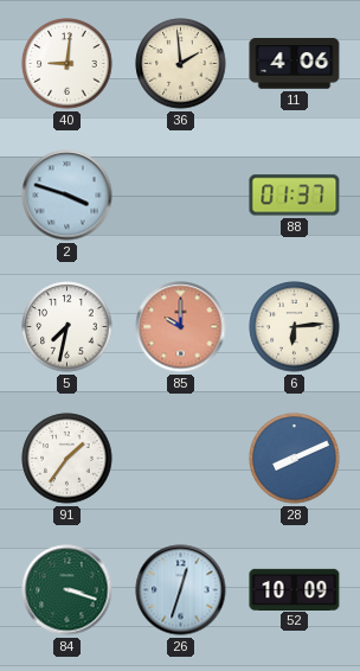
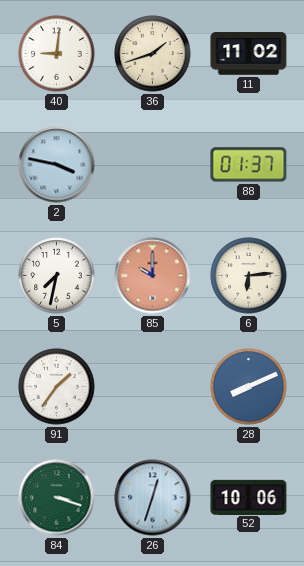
36: 1:59 -> 1:42
11: 4:06 -> 11:02
2: 3:48 -> 3:47
52: 10:09 -> 10:06
